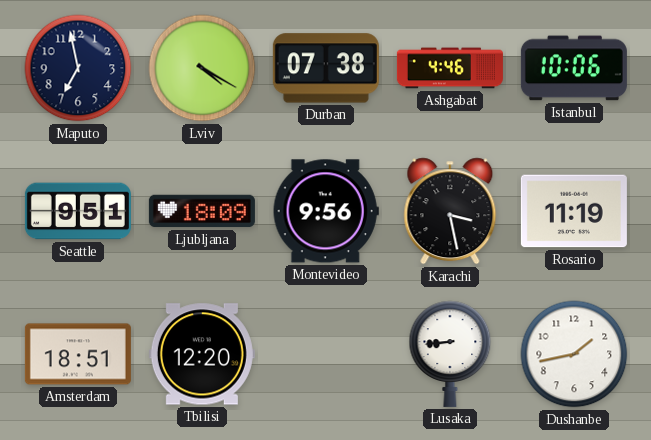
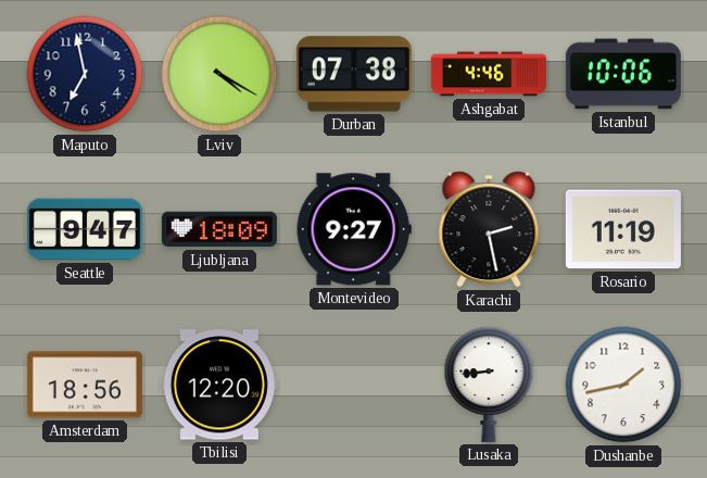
Seattle: 9:51 -> 9:47
Montevideo: 9:56 -> 9:27
Karachi: 3:28 -> 2:28
Amsterdam: 18:51 -> 18:56
